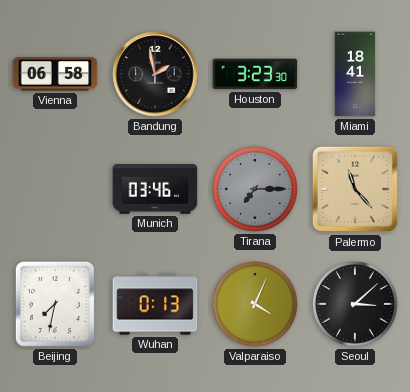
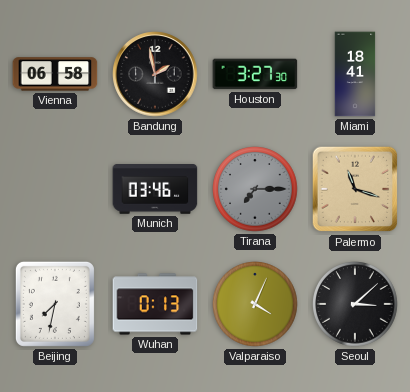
Houston: 3:23 -> 3:27
Palermo: 11:23 -> 11:18
